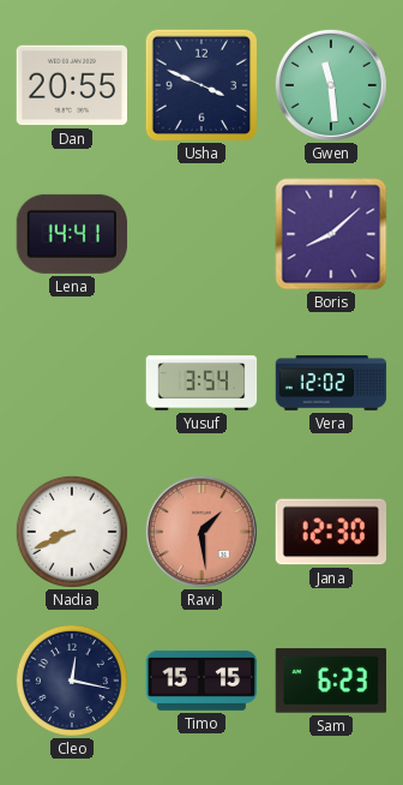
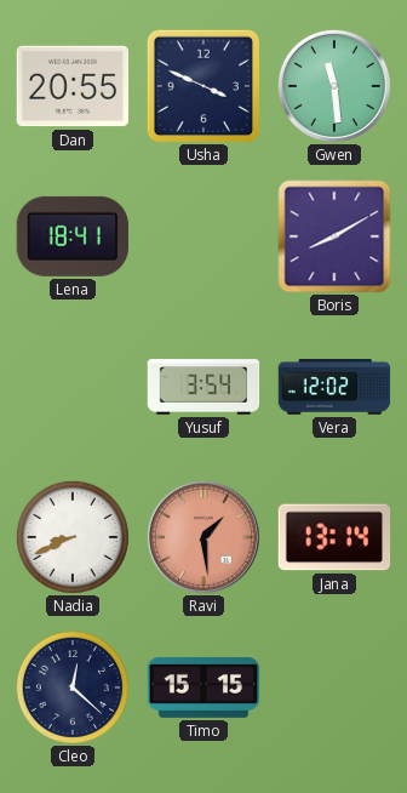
Lena: 14:41 -> 18:41
Boris: 8:08 -> 8:10
Jana: 12:30 -> 13:14
Cleo: 12:17 -> 12:22
Sam: 6:23 -> none
